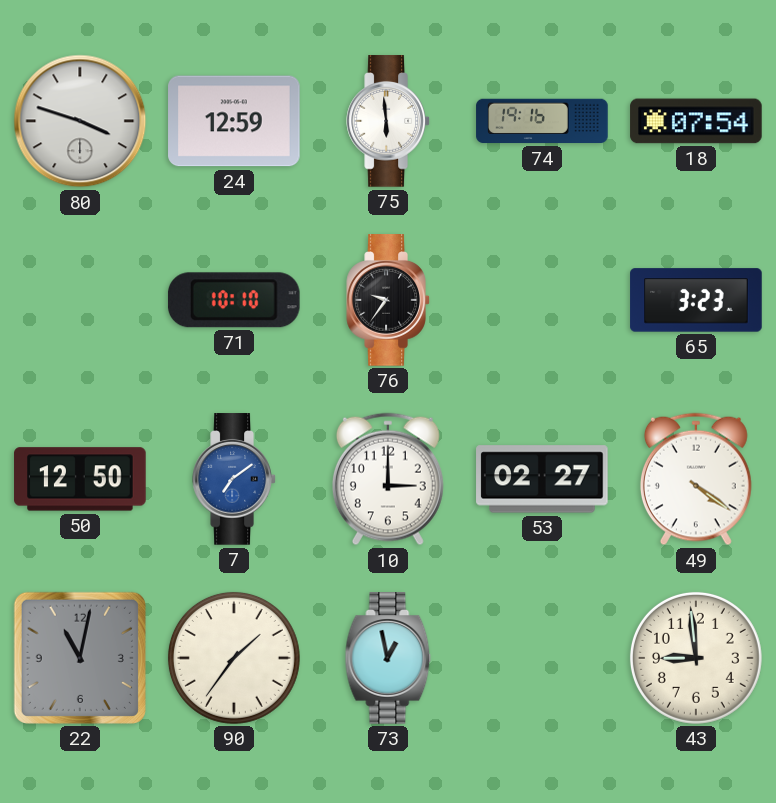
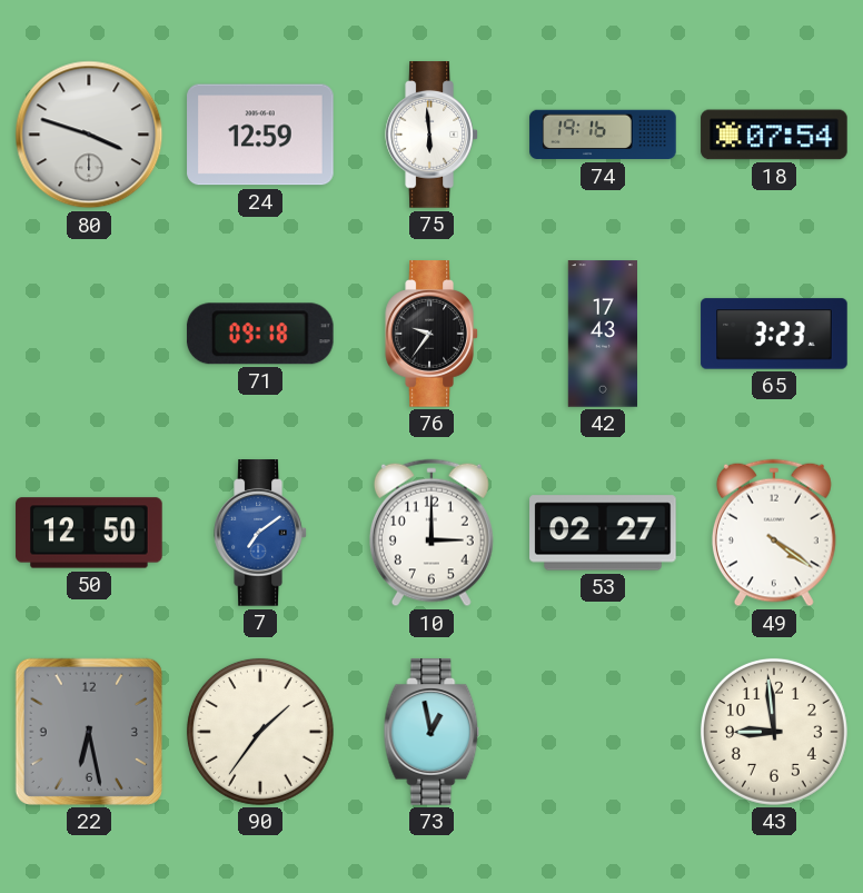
71: 10:10 -> 09:18
42: none -> 17:43
22: 11:02 -> 6:28
